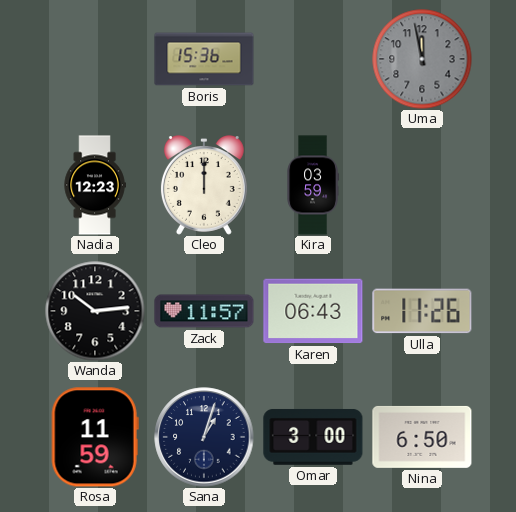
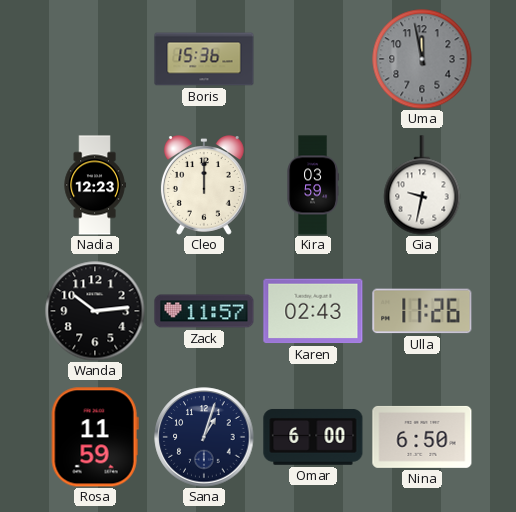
Gia: none -> 9:32
Karen: 06:43 -> 02:43
Omar: 3:00 -> 6:00
